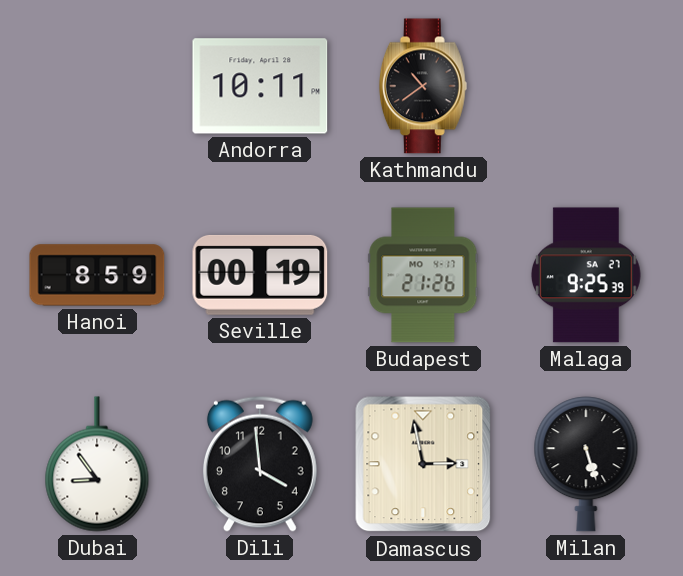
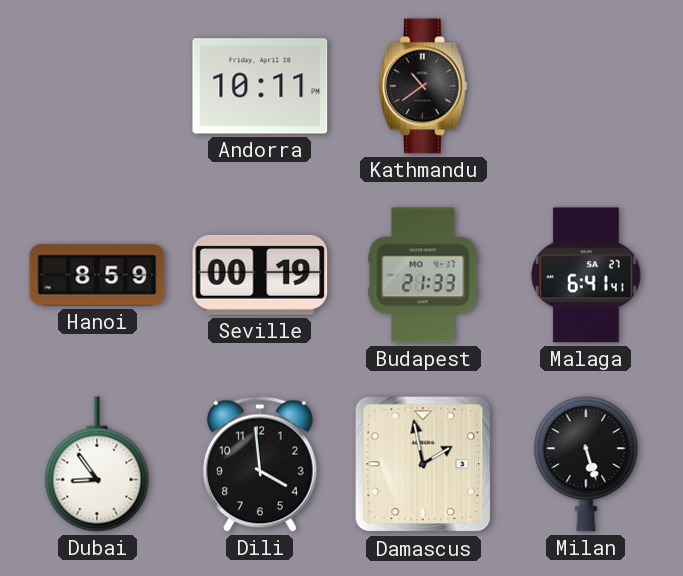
Budapest: 21:26 -> 21:33
Malaga: 9:25 -> 6:41
Damascus: 2:58 -> 1:58
